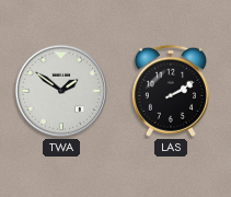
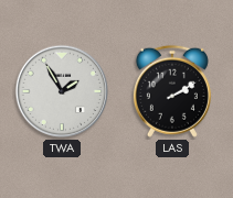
TWA: 1:51 -> 1:55
